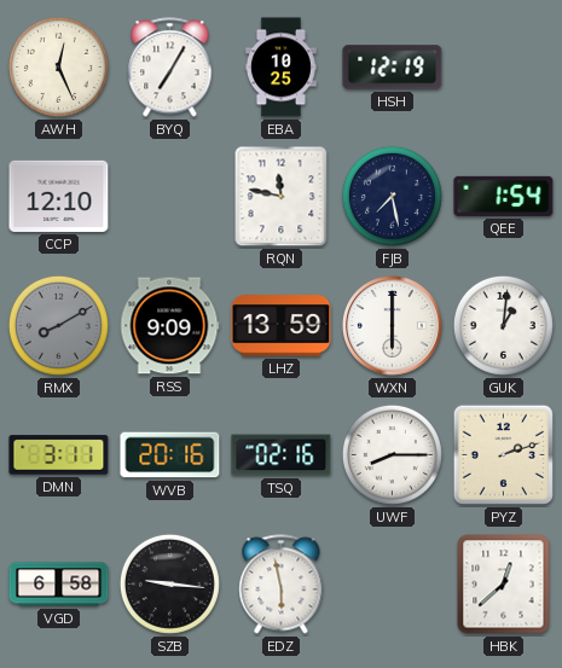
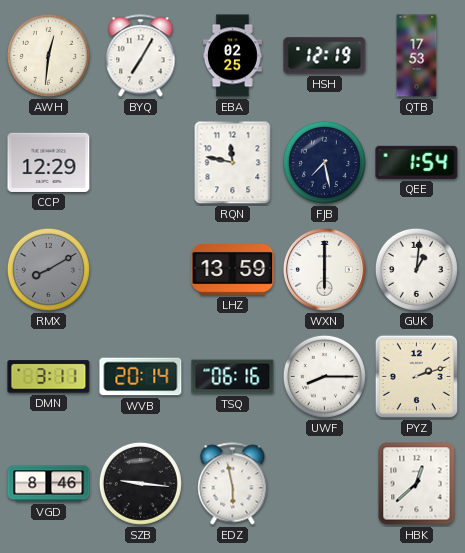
AWH: 12:26 -> 12:31
EBA: 10:25 -> 02:25
QTB: none -> 17:53
CCP: 12:10 -> 12:29
RSS: 9:09 -> none
WVB: 20:16 -> 20:14
TSQ: 02:16 -> 06:16
VGD: 6:58 -> 8:46
